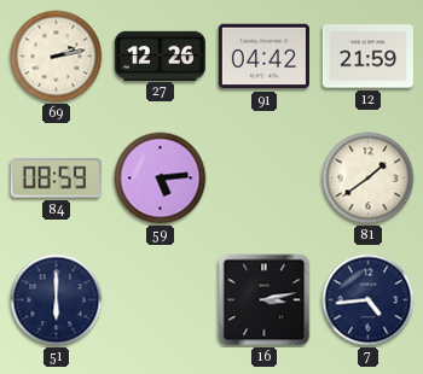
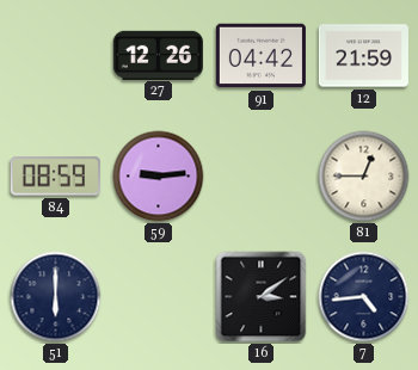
69: 2:13 -> none
59: 5:14 -> 9:14
81: 1:39 -> 12:45
16: 3:13 -> 3:09
